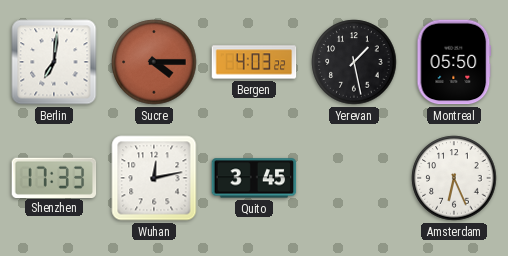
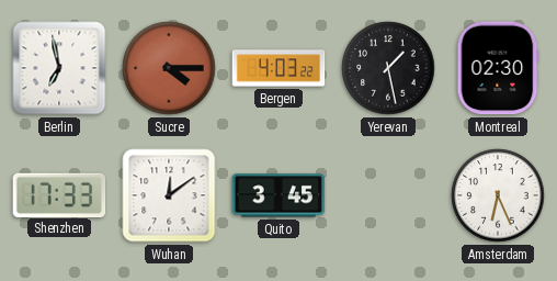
Berlin: 7:01 -> 6:58
Montreal: 05:50 -> 02:30
Wuhan: 12:13 -> 12:09
